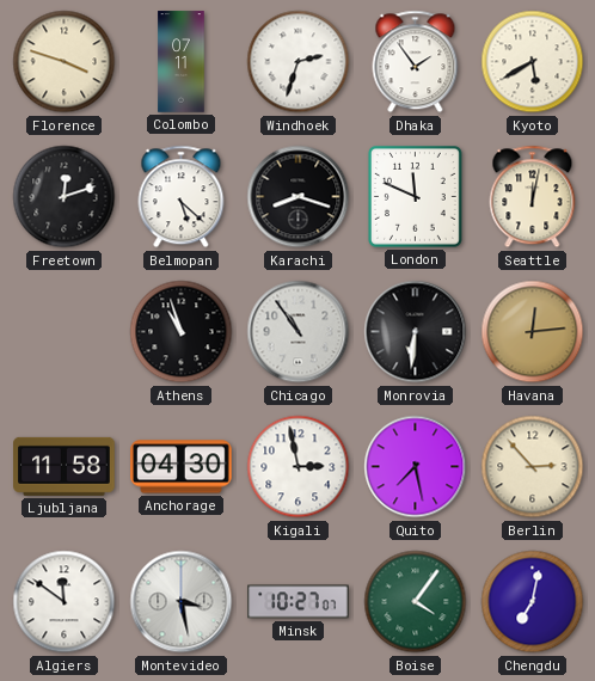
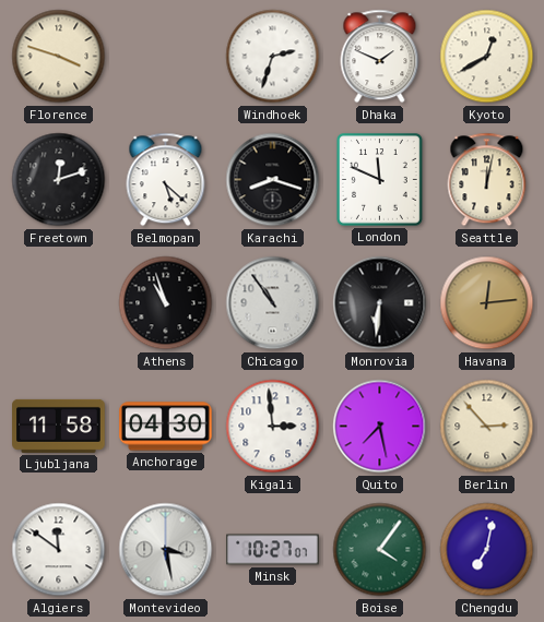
Colombo: 07:11 -> none
Dhaka: 1:54 -> 1:49
Kyoto: 5:40 -> 12:40
Kigali: 2:58 -> 2:59
